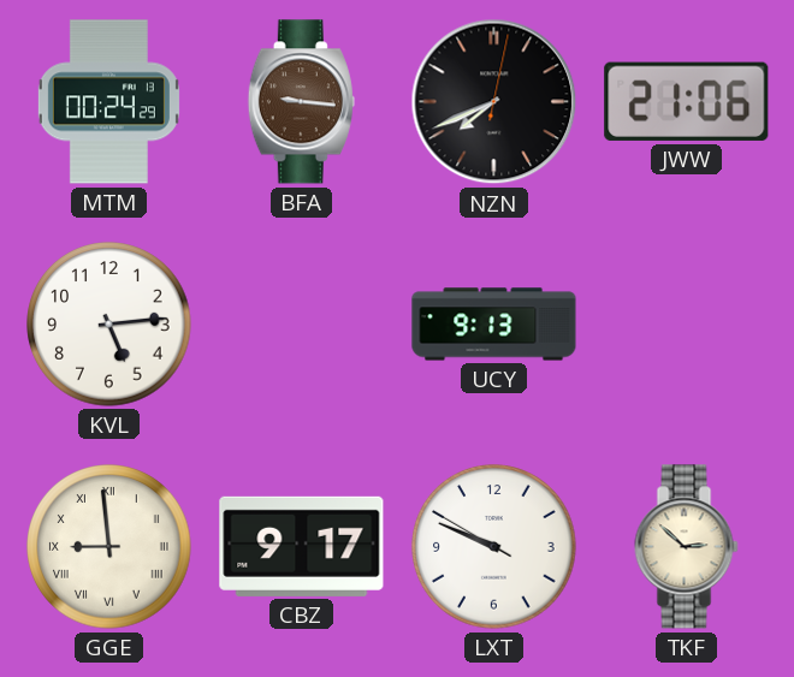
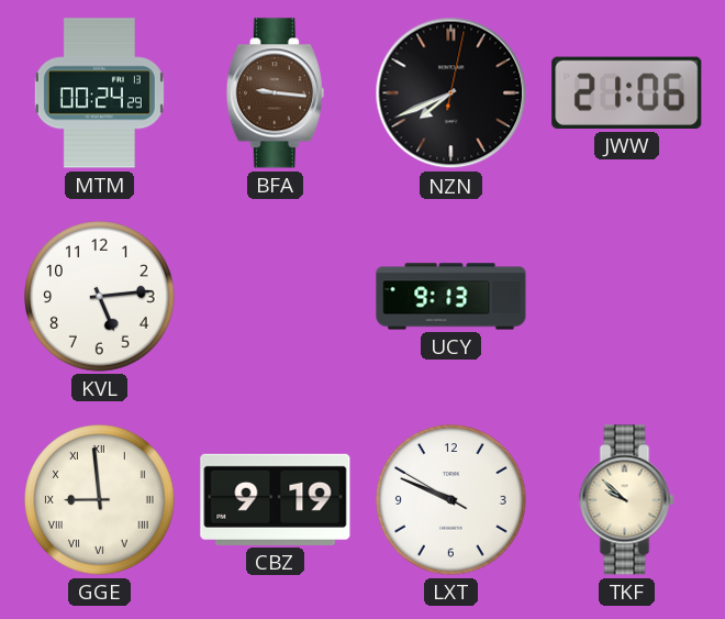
CBZ: 9:17 -> 9:19
TKF: 2:52 -> 9:52
